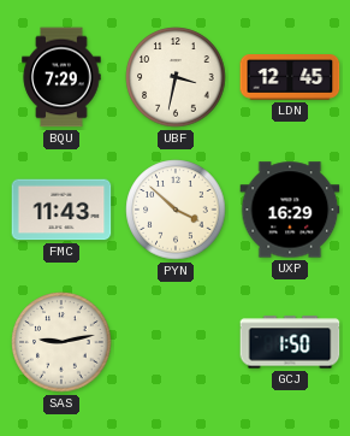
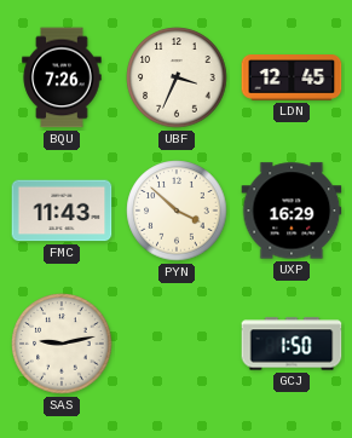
BQU: 7:29 -> 7:26
UBF: 3:32 -> 3:34
